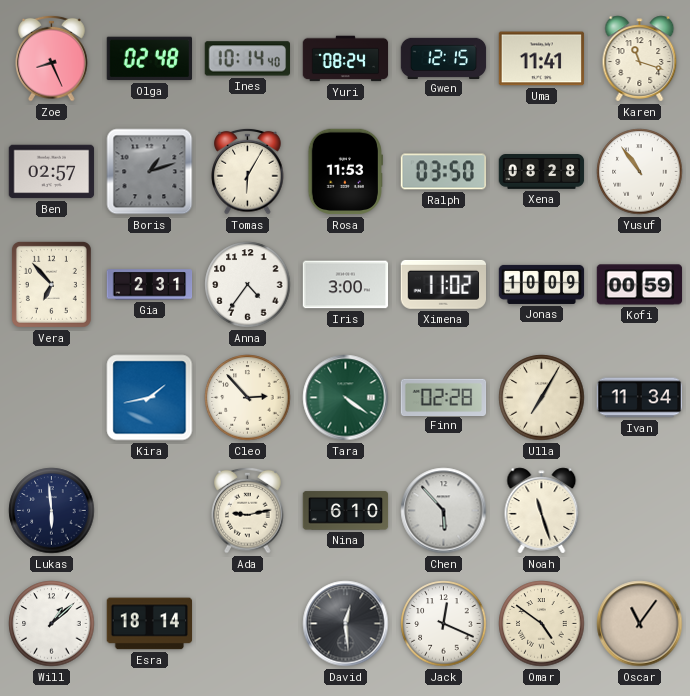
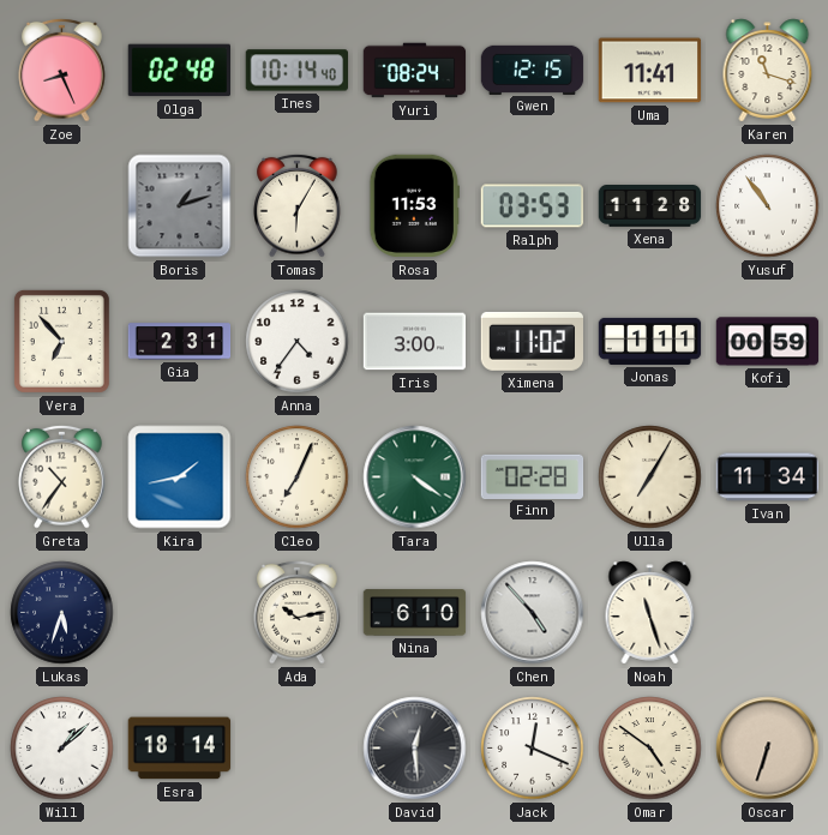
Ben: 02:57 -> none
Ralph: 03:50 -> 03:53
Xena: 08:28 -> 11:28
Jonas: 10:09 -> 1:11
Greta: none -> 10:36
Cleo: 2:53 -> 7:04
Lukas: 5:59 -> 5:33
Ada: 9:13 -> 10:13
Chen: 5:53 -> 4:53
Oscar: 11:06 -> 6:33
